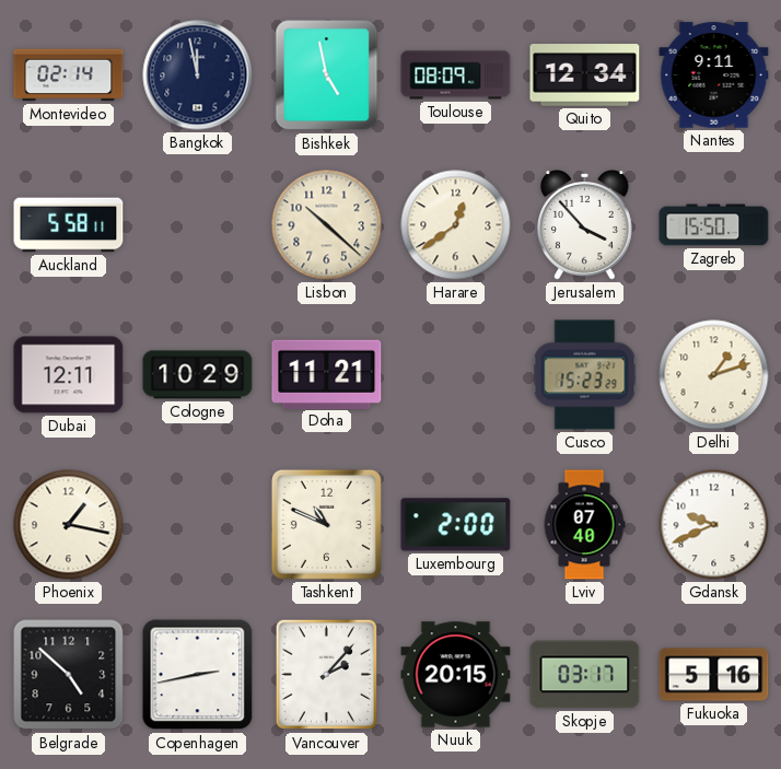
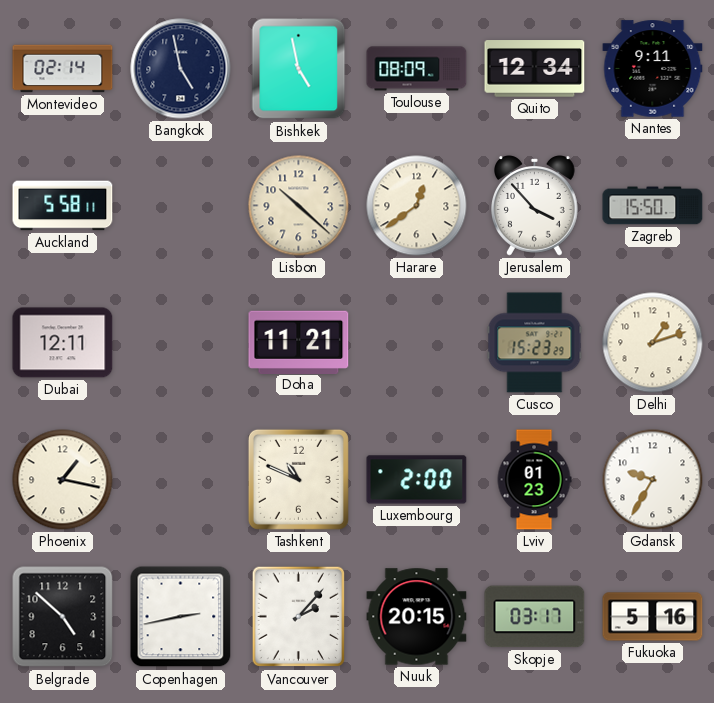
Bangkok: 11:58 -> 4:58
Cologne: 10:29 -> none
Lviv: 07:40 -> 01:23
Gdansk: 9:41 -> 9:35
